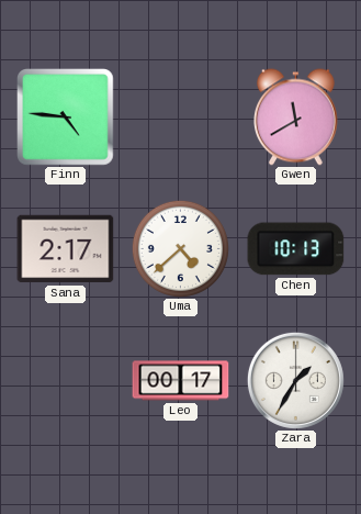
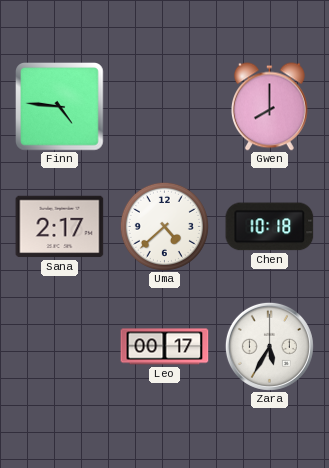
Gwen: 11:40 -> 8:00
Chen: 10:13 -> 10:18
Zara: 1:35 -> 5:35
